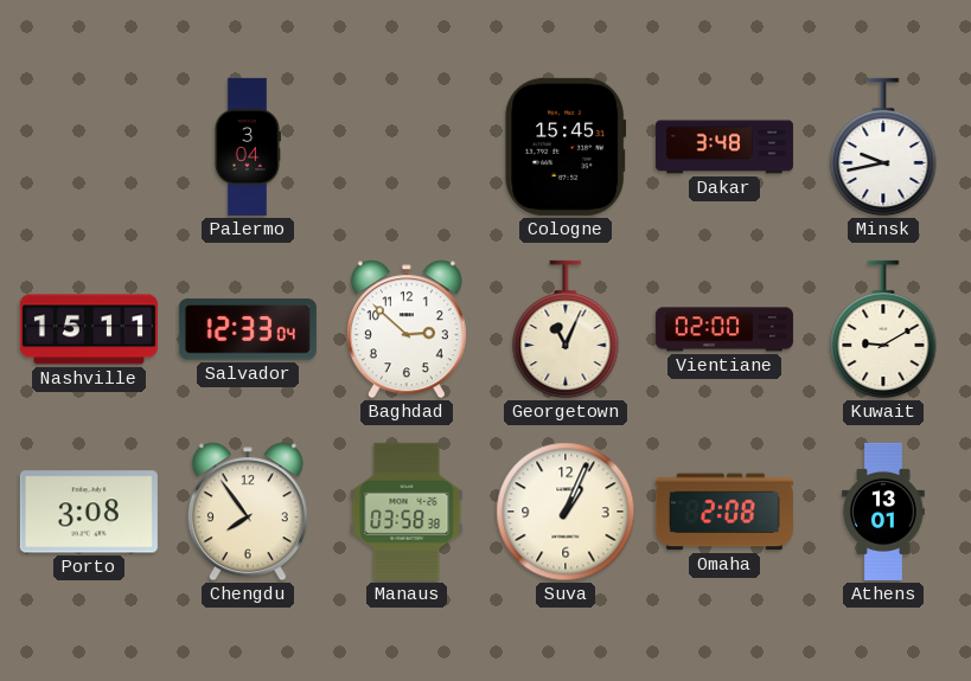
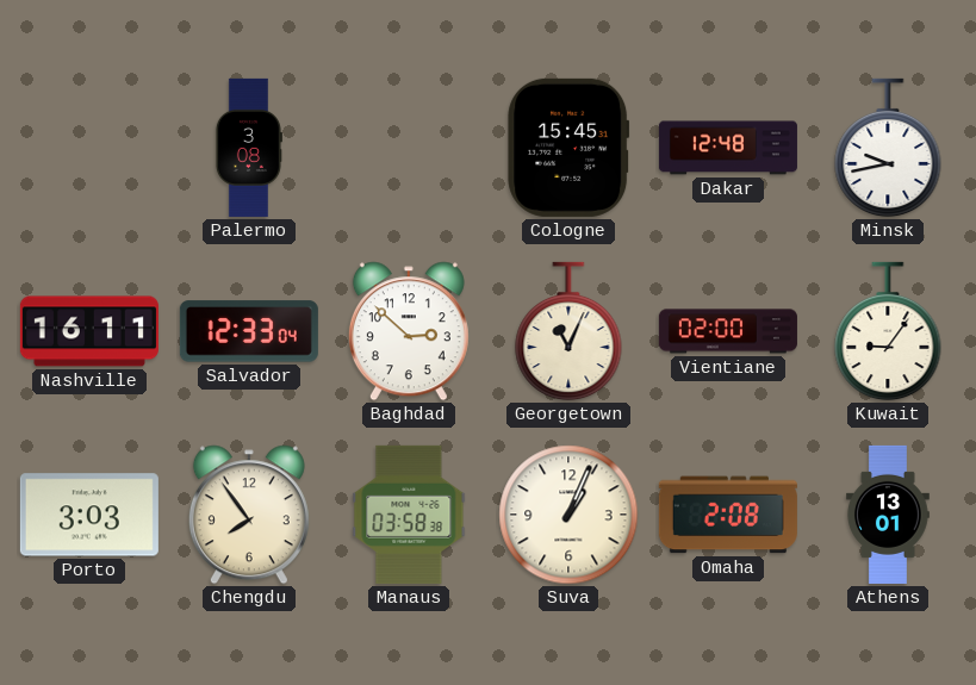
Palermo: 3:04 -> 3:08
Dakar: 3:48 -> 12:48
Nashville: 15:11 -> 16:11
Kuwait: 9:10 -> 9:06
Porto: 3:08 -> 3:03
